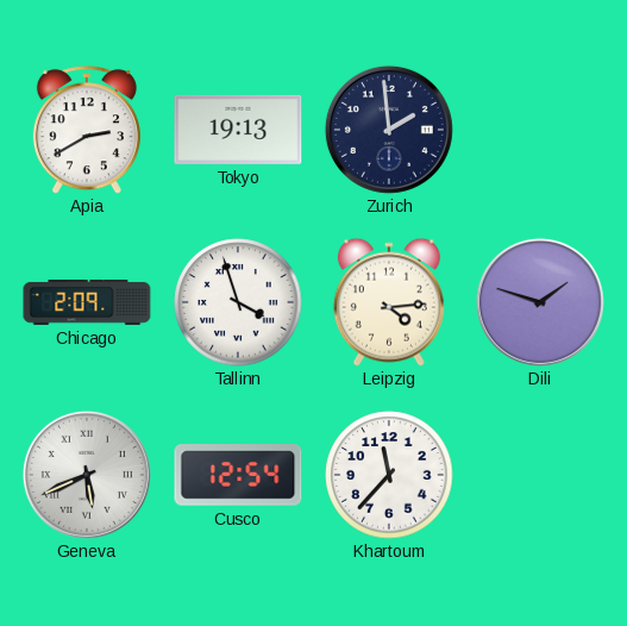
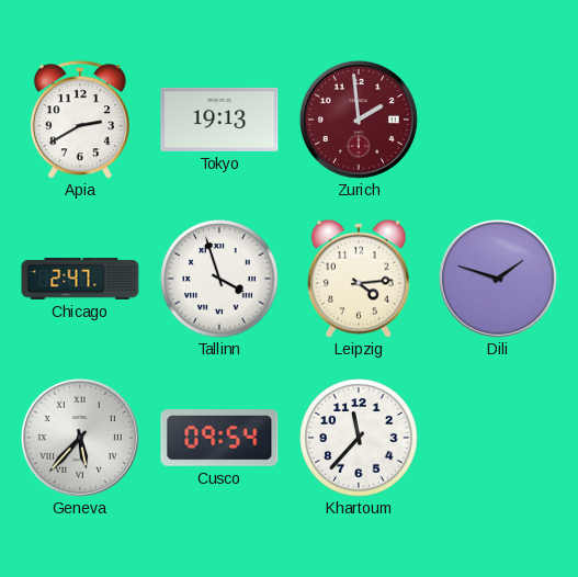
Zurich dial: navy -> burgundy
Chicago: 2:09 -> 2:47
Geneva: 5:41 -> 5:37
Cusco: 12:54 -> 09:54
